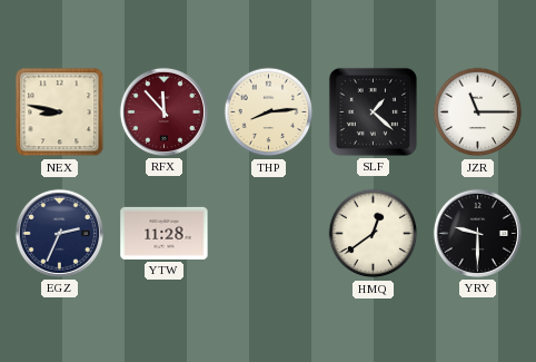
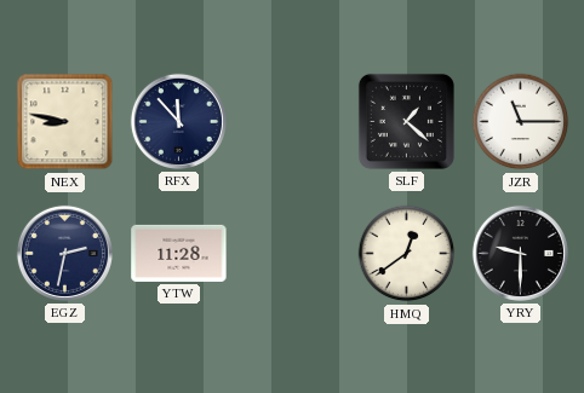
RFX dial: burgundy -> navy
THP: 8:14 -> none
EGZ: 2:34 -> 2:32
